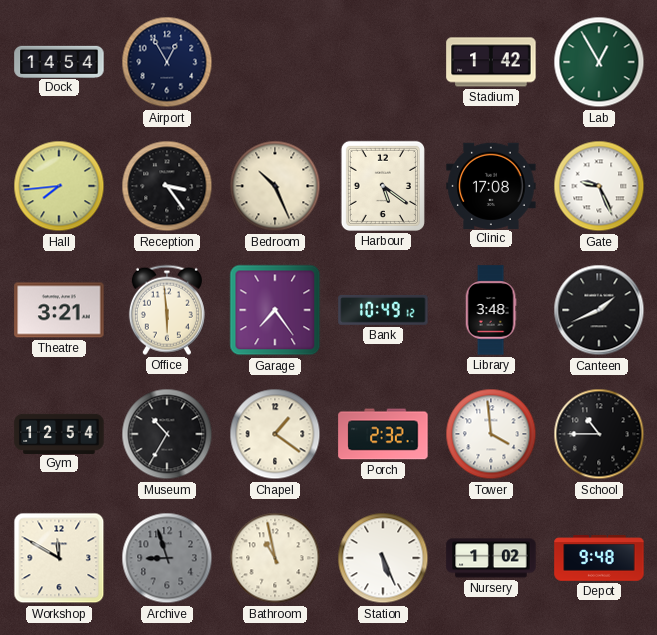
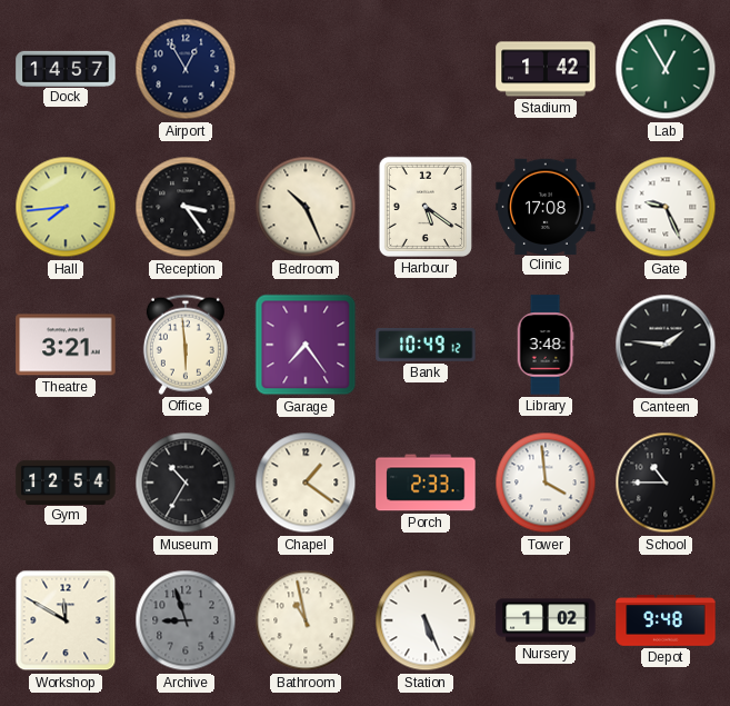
Dock: 14:54 -> 14:57
Canteen: 1:41 -> 1:46
Porch: 2:32 -> 2:33
